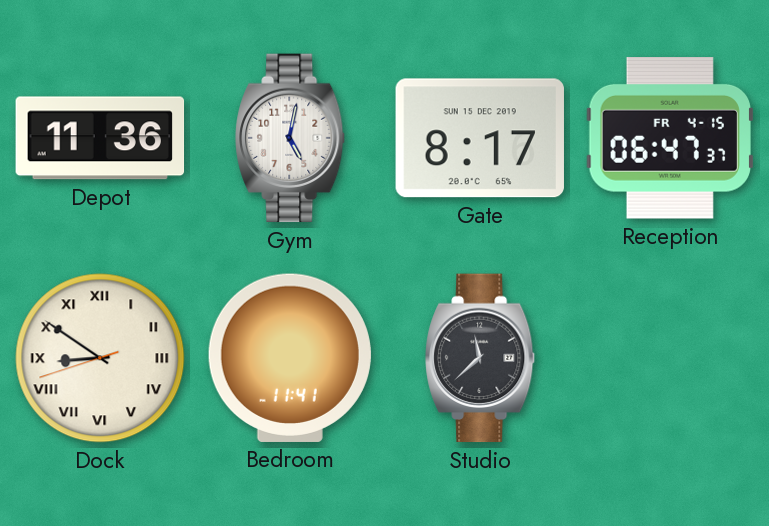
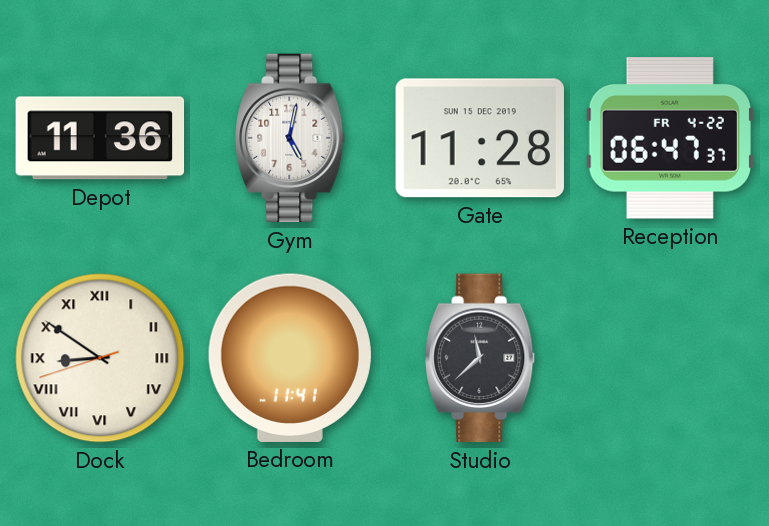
Gate: 8:17 -> 11:28
Reception date: FR 4-15 -> FR 4-22
